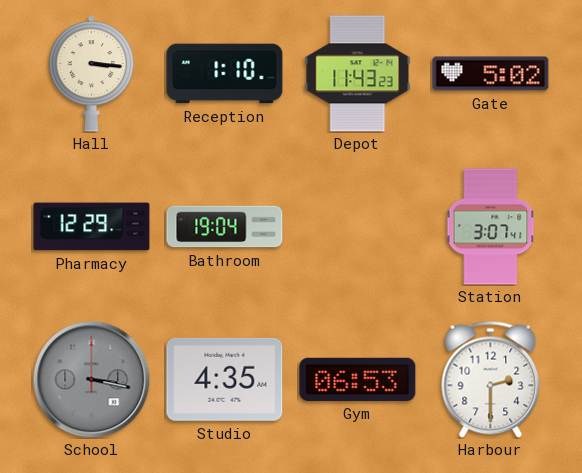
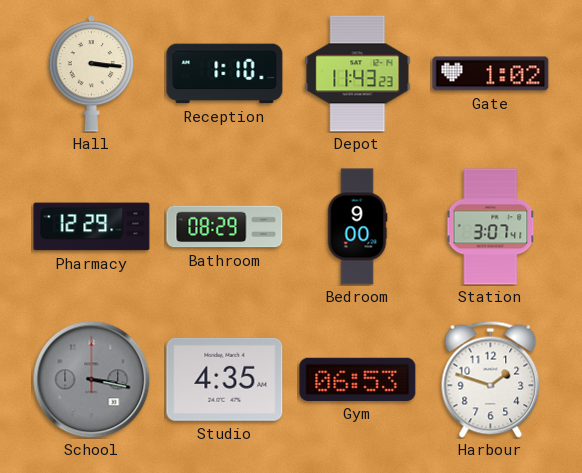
Gate: 5:02 -> 1:02
Bathroom: 19:04 -> 08:29
Bedroom: none -> 9:00
Harbour: 2:30 -> 1:48
